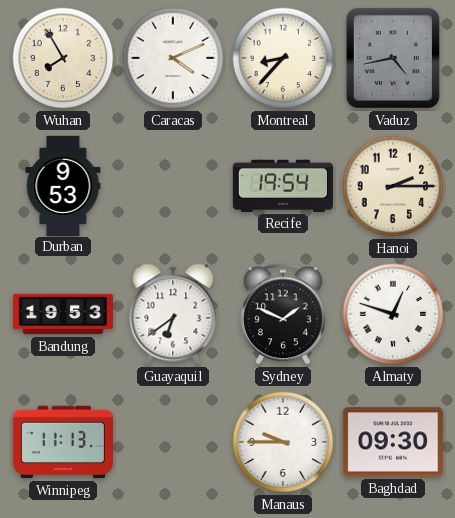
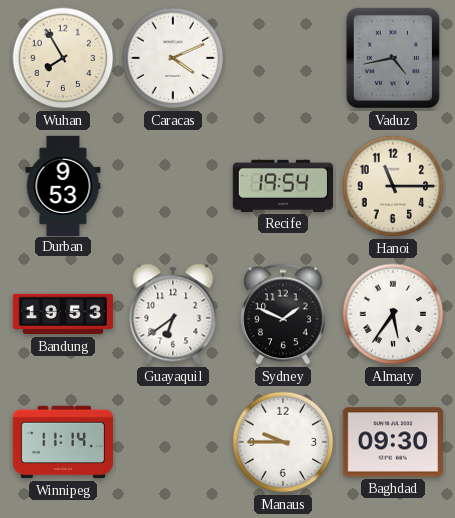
Montreal: 8:37 -> none
Hanoi: 2:15 -> 11:15
Almaty: 12:48 -> 5:36
Winnipeg: 11:13 -> 11:14
